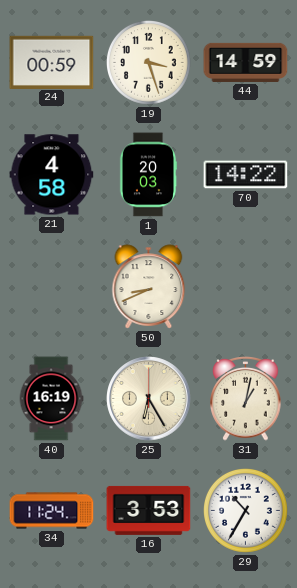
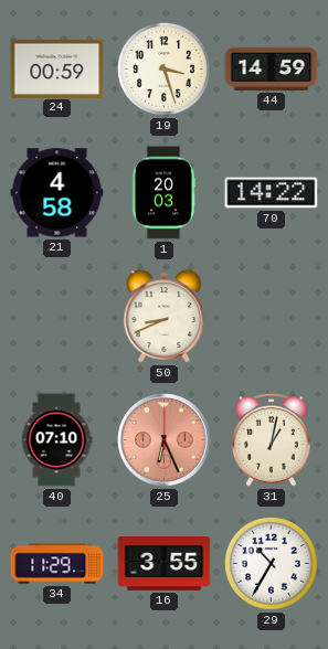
40: 16:19 -> 07:10
25: 6:25 -> 6:26
25 dial: cream -> salmon
34: 11:24 -> 11:29
16: 3:53 -> 3:55
